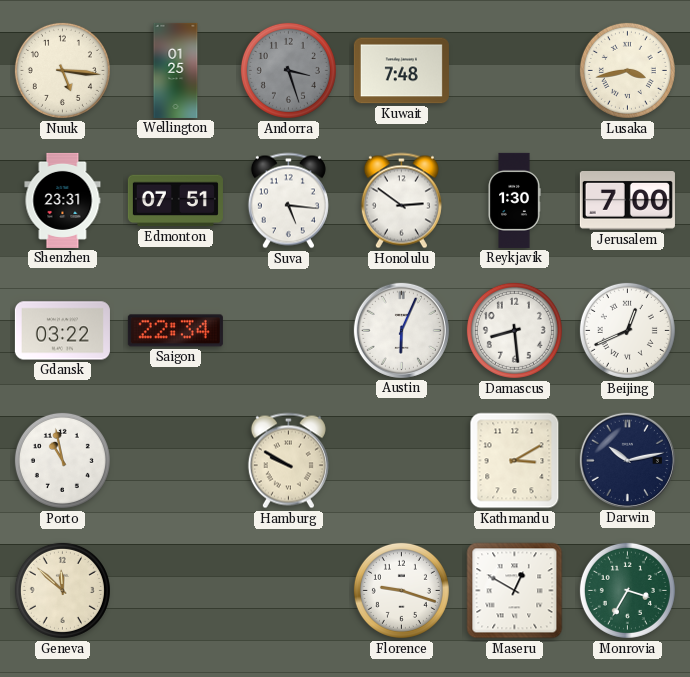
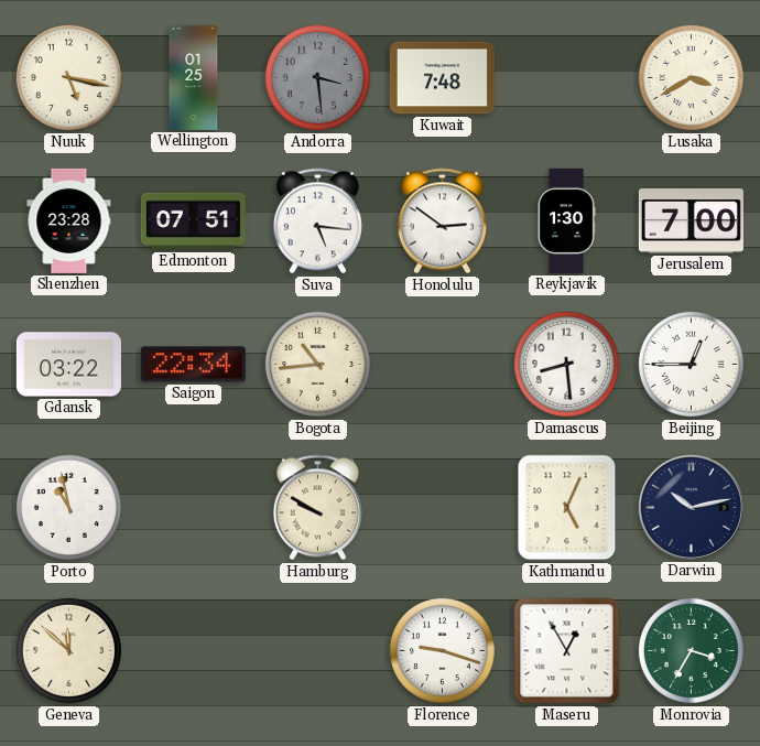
Nuuk: 5:16 -> 5:17
Andorra: 3:27 -> 3:29
Lusaka: 3:43 -> 3:40
Shenzhen: 23:31 -> 23:28
Bogota: none -> 10:44
Austin: 6:04 -> none
Beijing: 12:41 -> 12:45
Kathmandu: 3:10 -> 5:04
Maseru: 12:50 -> 12:55
